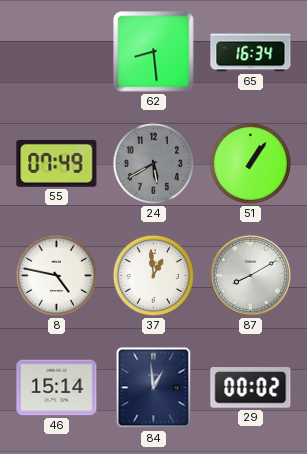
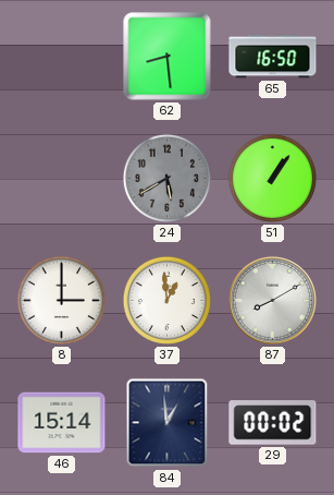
65: 16:34 -> 16:50
55: 07:49 -> none
8: 4:47 -> 3:00
